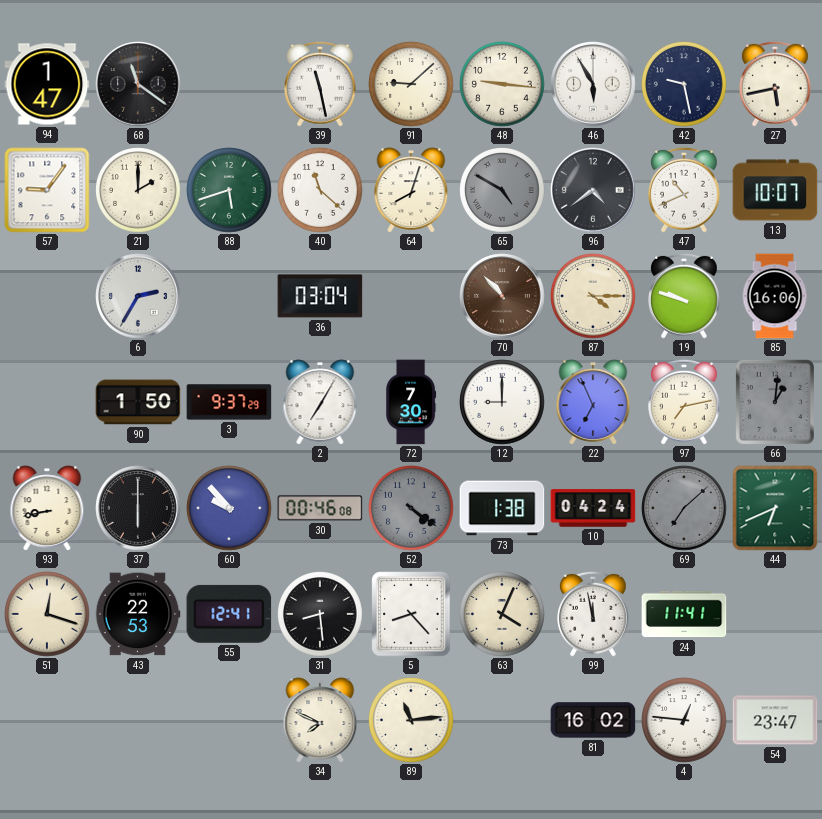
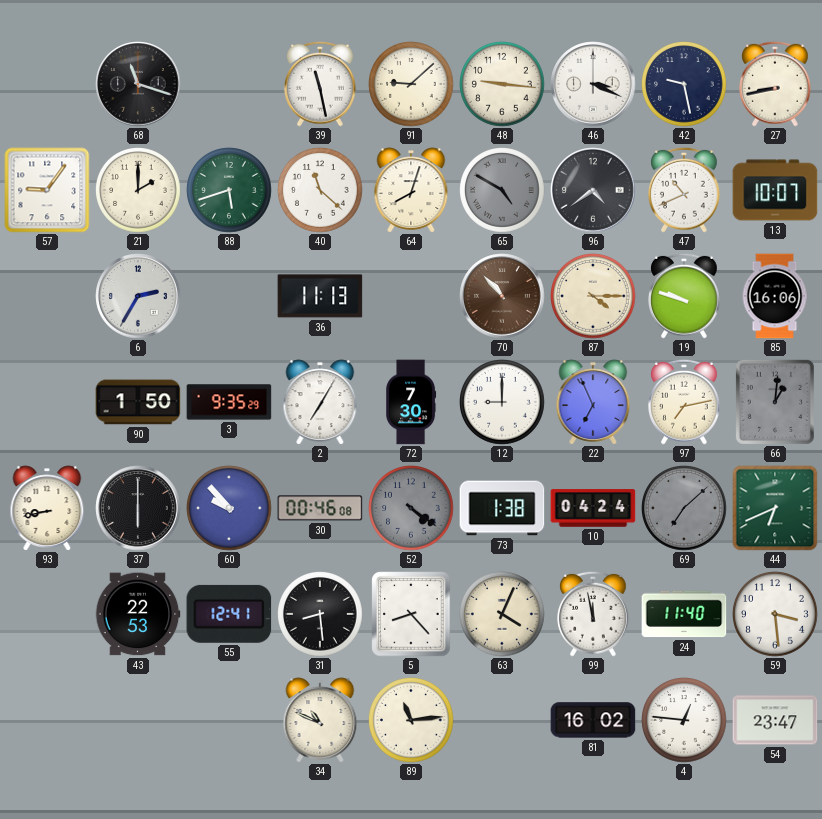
94: 1:47 -> none
68: 11:21 -> 11:18
46: 5:55 -> 3:19
27: 5:43 -> 8:43
36: 03:04 -> 11:13
3: 9:37 -> 9:35
51: 12:18 -> none
24: 11:41 -> 11:40
59: none -> 3:29
34: 7:49 -> 10:49
